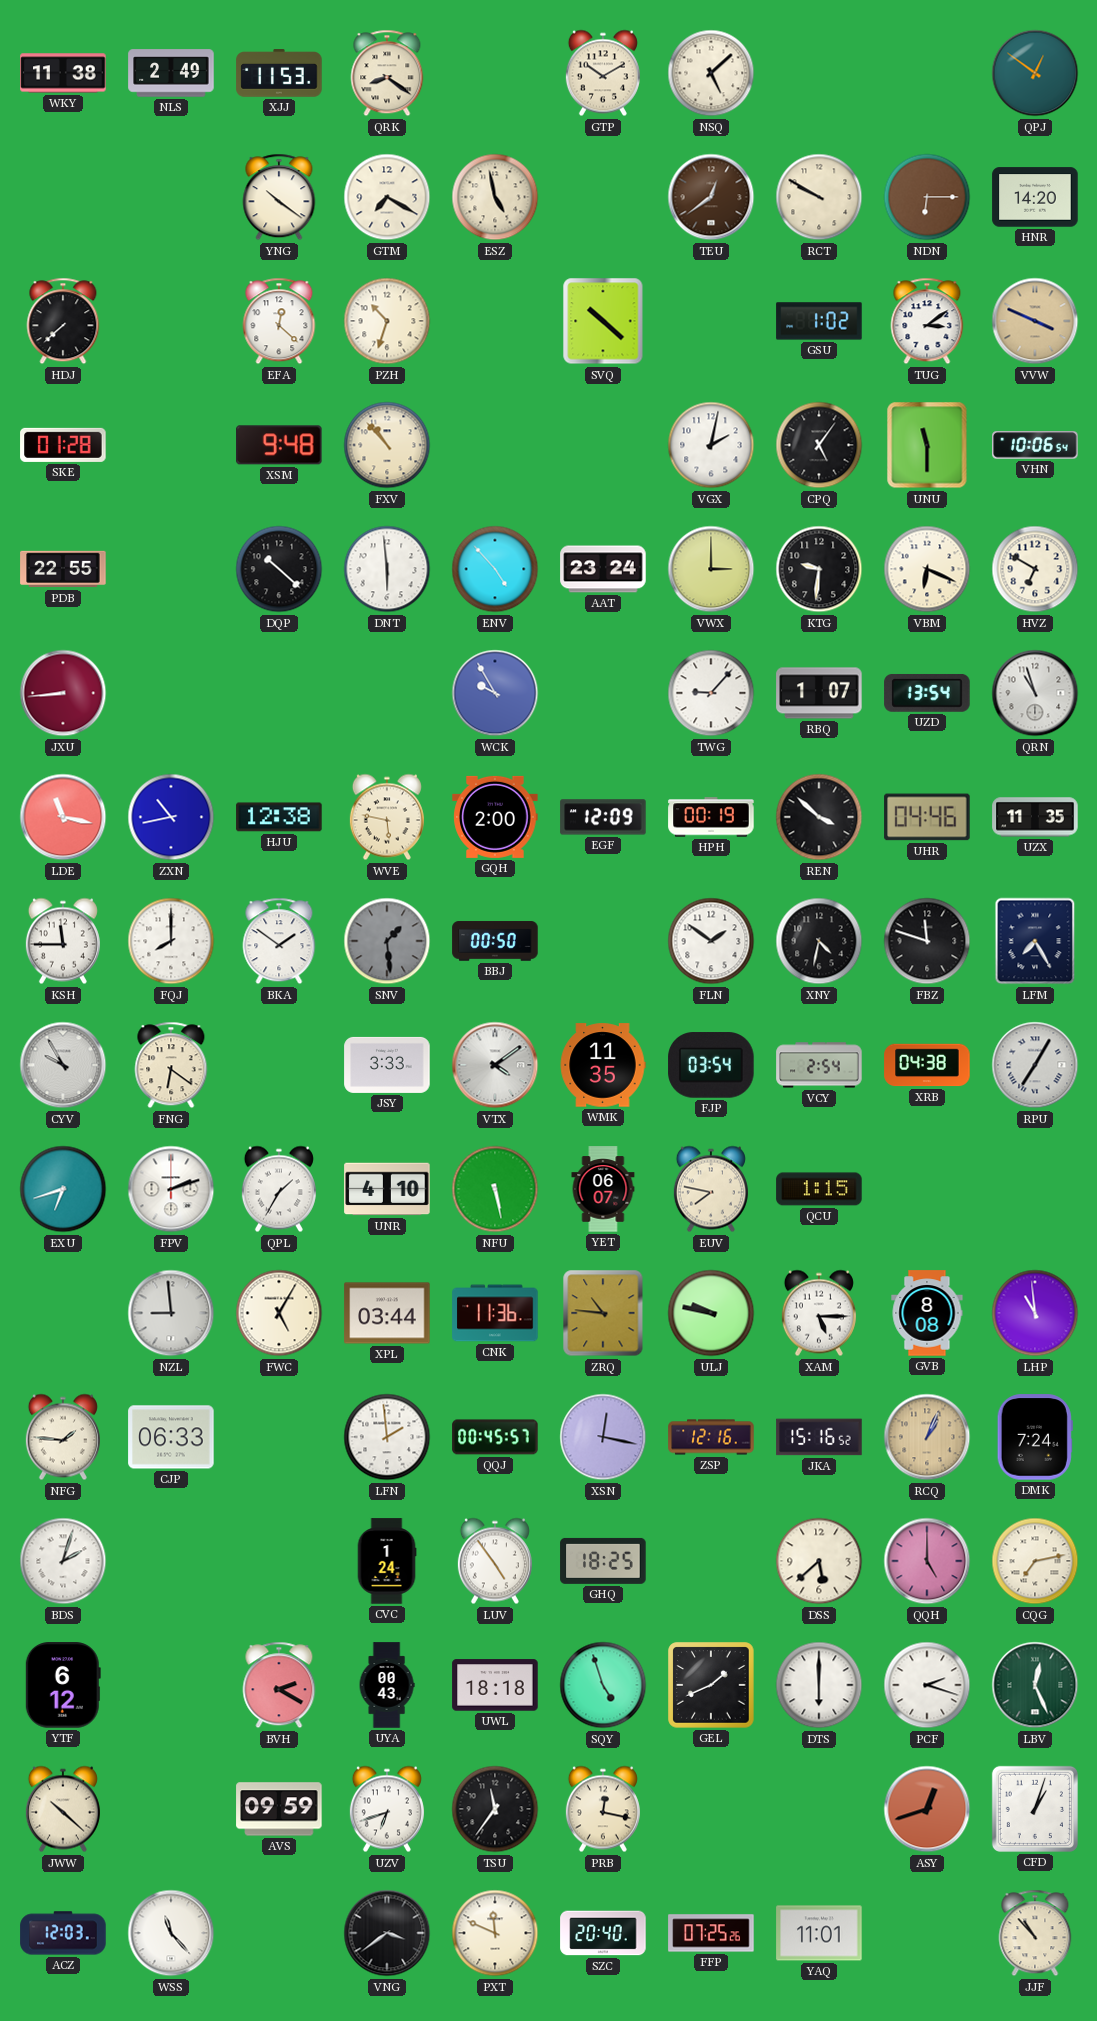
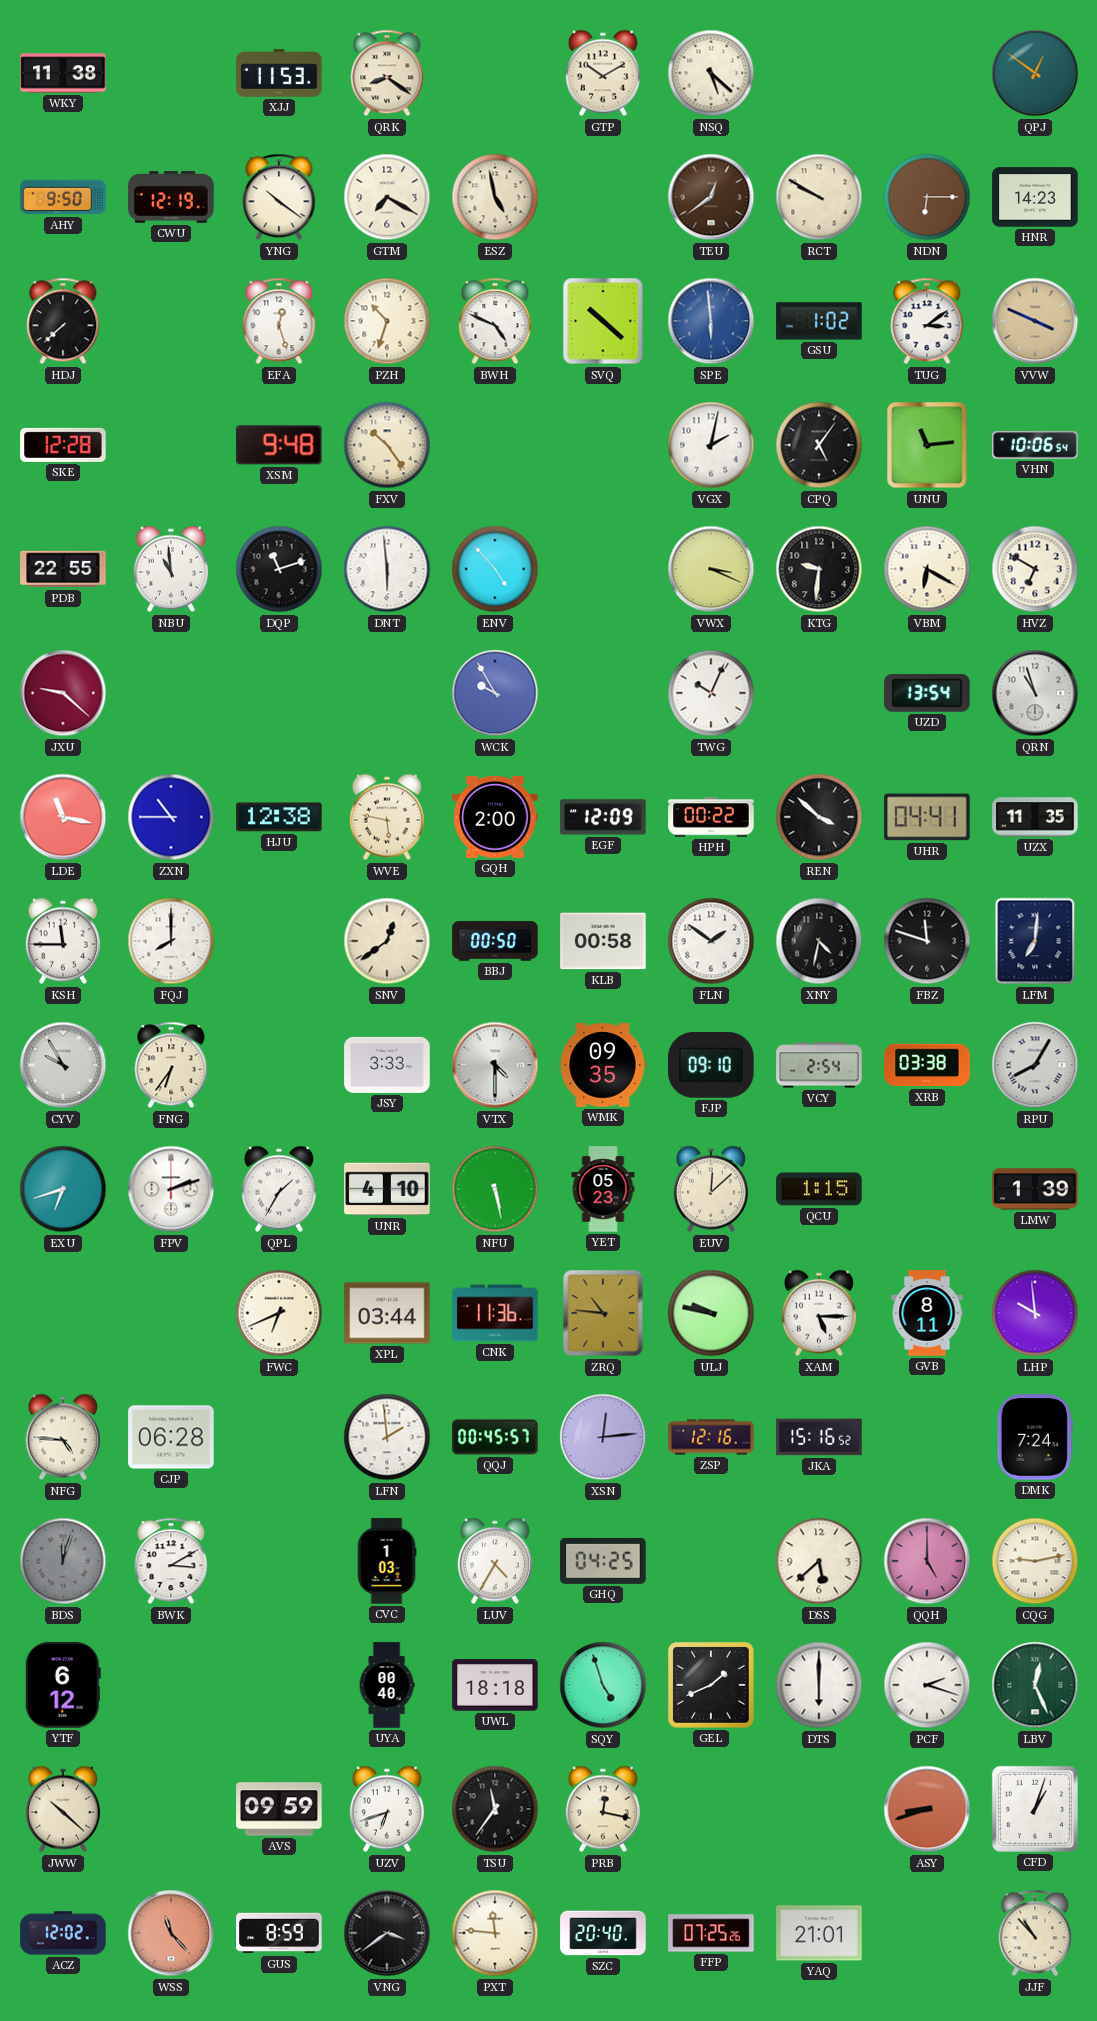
NLS: 2:49 -> none
NSQ: 5:08 -> 5:22
AHY: none -> 9:50
CWU: none -> 12:19
HNR: 14:20 -> 14:23
EFA: 12:22 -> 12:27
BWH: none -> 4:49
SPE: none -> 5:59
SKE: 01:28 -> 12:28
FXV: 10:53 -> 10:24
UNU: 11:30 -> 11:14
NBU: none -> 10:59
DQP: 10:22 -> 11:12
AAT: 23:24 -> none
VWX: 3:00 -> 3:19
VBM: 6:19 -> 6:20
JXU: 8:44 -> 9:22
TWG: 9:07 -> 10:04
RBQ: 1:07 -> none
ZXN: 10:43 -> 10:45
HPH: 00:19 -> 00:22
UHR: 04:46 -> 04:41
BKA: 1:51 -> none
SNV: 1:29 -> 12:39
SNV dial: grey -> cream
KLB: none -> 00:58
LFM: 7:25 -> 7:01
FNG: 6:21 -> 6:36
VTX: 4:09 -> 4:30
WMK: 11:35 -> 09:35
FJP: 03:54 -> 09:10
XRB: 04:38 -> 03:38
RPU: 7:05 -> 8:05
YET: 06:07 -> 05:23
EUV: 7:47 -> 12:08
LMW: none -> 1:39
NZL: 8:59 -> none
FWC: 5:05 -> 6:41
GVB: 8:08 -> 8:11
LHP: 10:59 -> 9:59
NFG: 1:46 -> 4:46
CJP: 06:33 -> 06:28
XSN: 12:17 -> 12:14
RCQ: 1:04 -> none
BDS: 2:03 -> 12:03
BDS dial: white -> grey
BWK: none -> 3:10
CVC: 1:24 -> 1:03
LUV: 4:54 -> 4:35
GHQ: 18:25 -> 04:25
CQG: 7:13 -> 9:13
BVH: 2:20 -> none
UYA: 00:43 -> 00:40
ASY: 12:42 -> 8:42
ACZ: 12:03 -> 12:02
WSS dial: white -> salmon
GUS: none -> 8:59
PXT: 11:49 -> 11:46
YAQ: 11:01 -> 21:01
